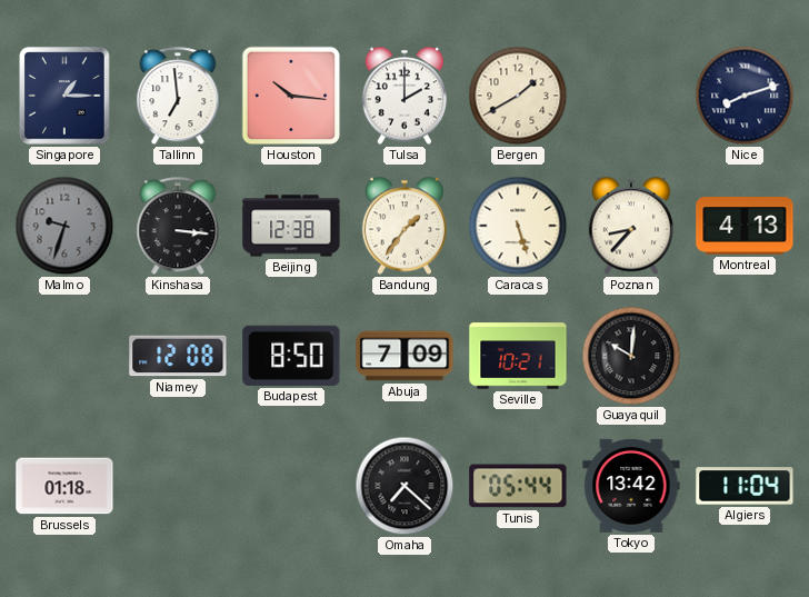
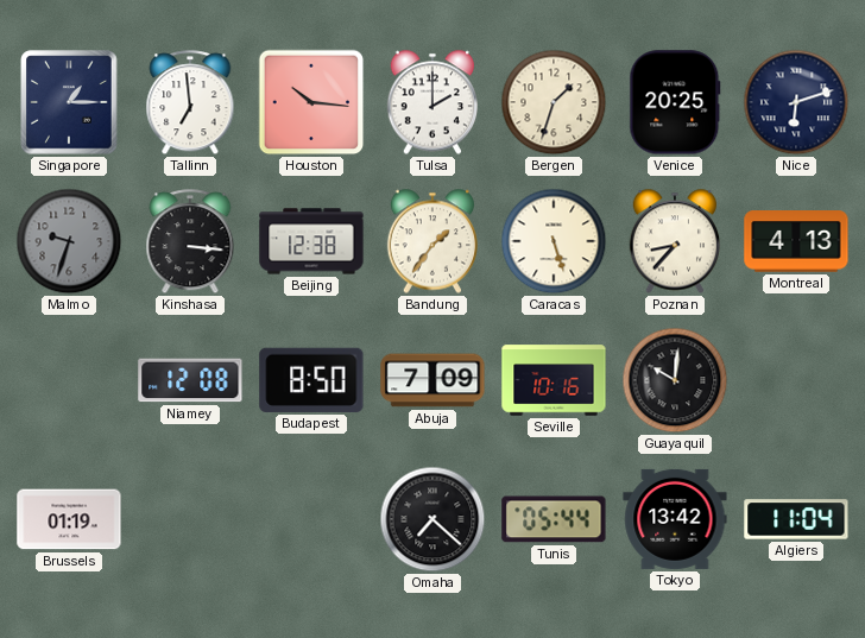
Bergen: 1:40 -> 1:33
Venice: none -> 20:25
Nice: 8:12 -> 6:12
Seville: 10:21 -> 10:16
Brussels: 01:18 -> 01:19
